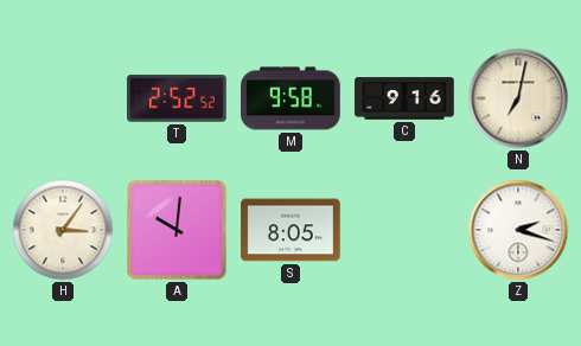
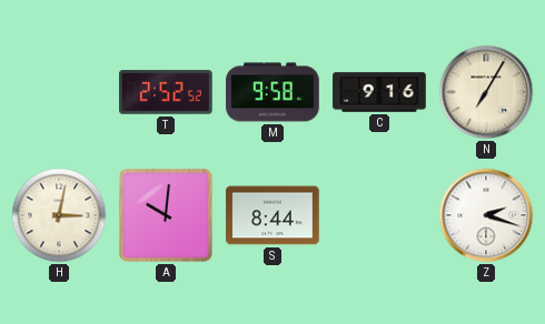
N: 7:02 -> 7:05
H: 3:06 -> 3:02
S: 8:05 -> 8:44
